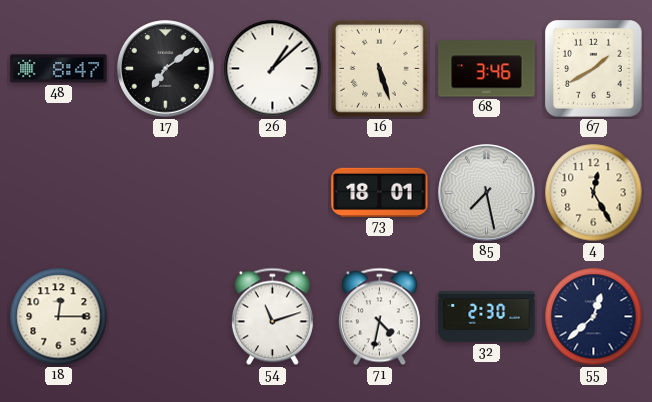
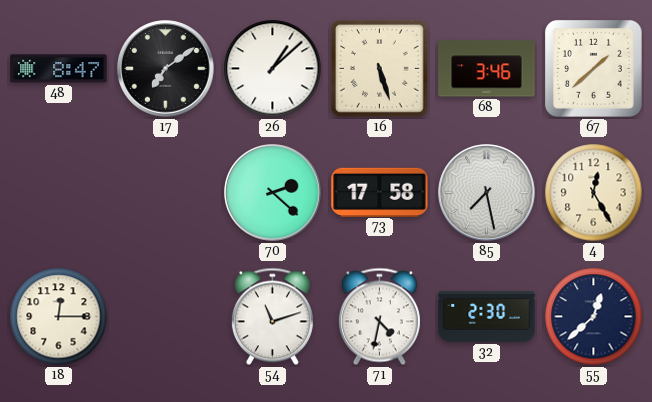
67: 1:40 -> 1:38
70: none -> 2:22
73: 18:01 -> 17:58
